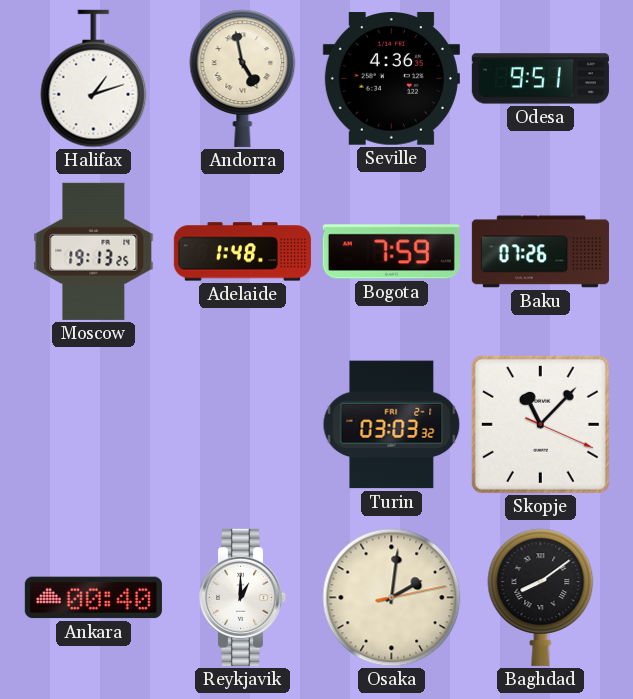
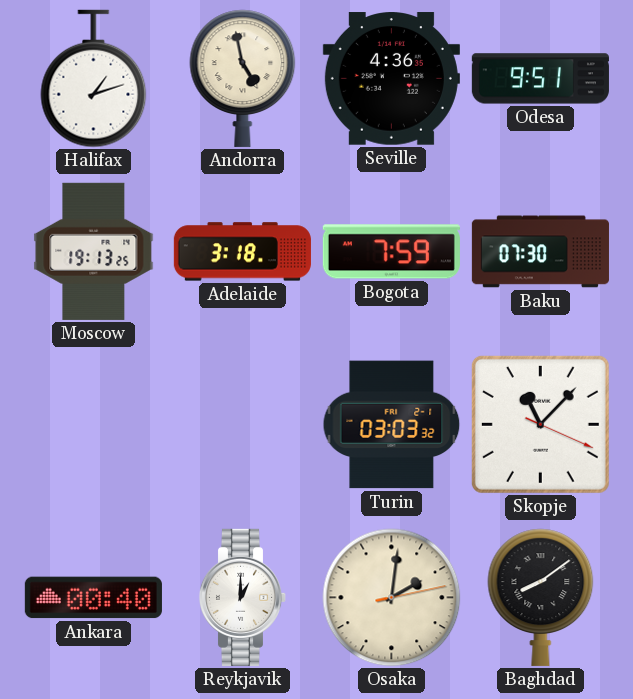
Adelaide: 1:48 -> 3:18
Baku: 07:26 -> 07:30
